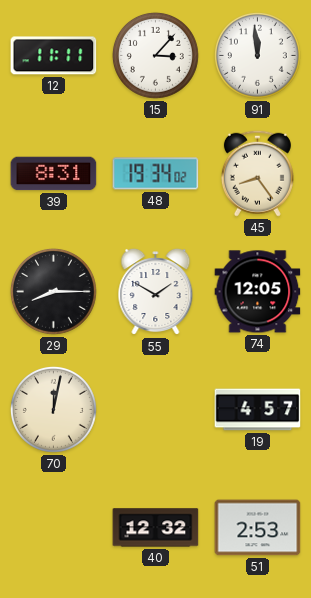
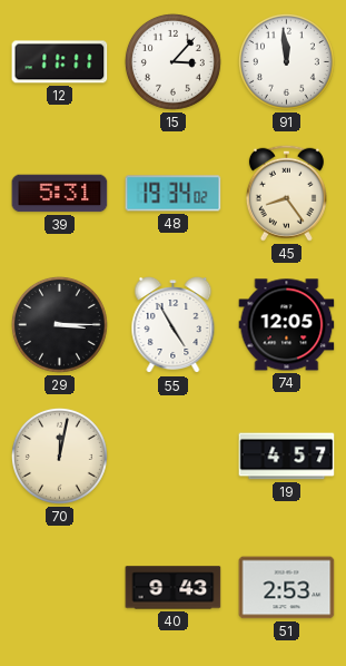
39: 8:31 -> 5:31
29: 8:15 -> 3:15
55: 1:50 -> 4:55
40: 12:32 -> 9:43
